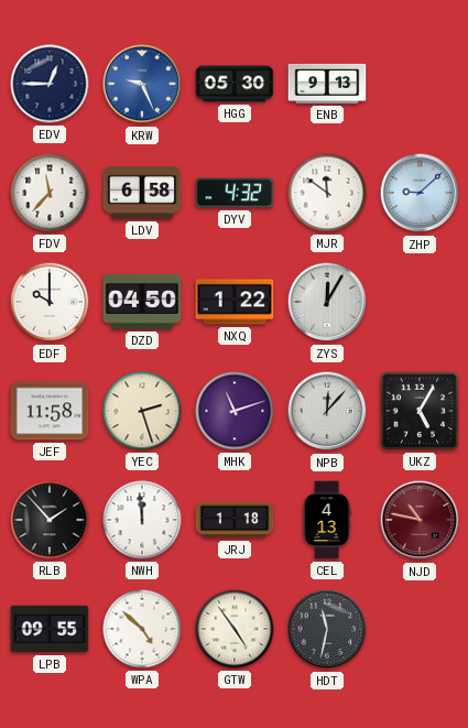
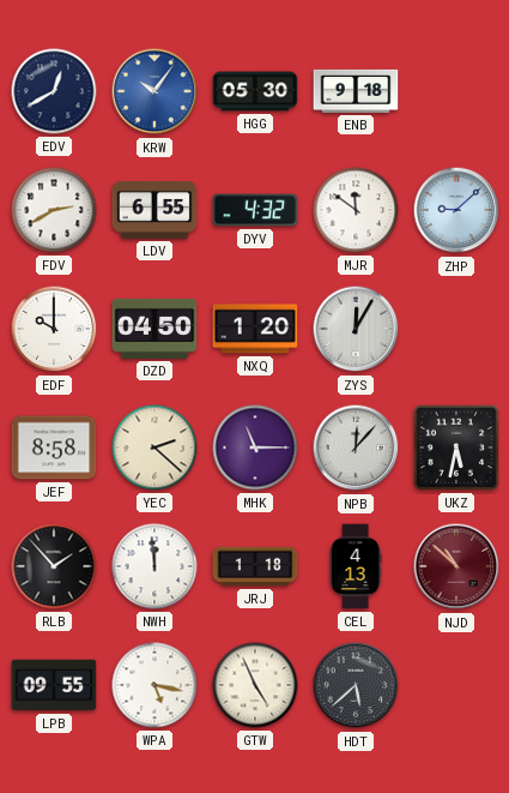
EDV: 12:45 -> 12:40
KRW: 9:26 -> 10:06
ENB: 9:13 -> 9:18
FDV: 11:37 -> 2:40
LDV: 6:58 -> 6:55
NXQ: 1:22 -> 1:20
JEF: 11:58 -> 8:58
YEC: 2:27 -> 2:22
MHK: 11:12 -> 11:15
UKZ: 5:05 -> 5:32
NJD: 10:47 -> 10:52
WPA: 4:52 -> 5:17
GTW: 4:54 -> 4:56
HDT: 11:32 -> 5:38
